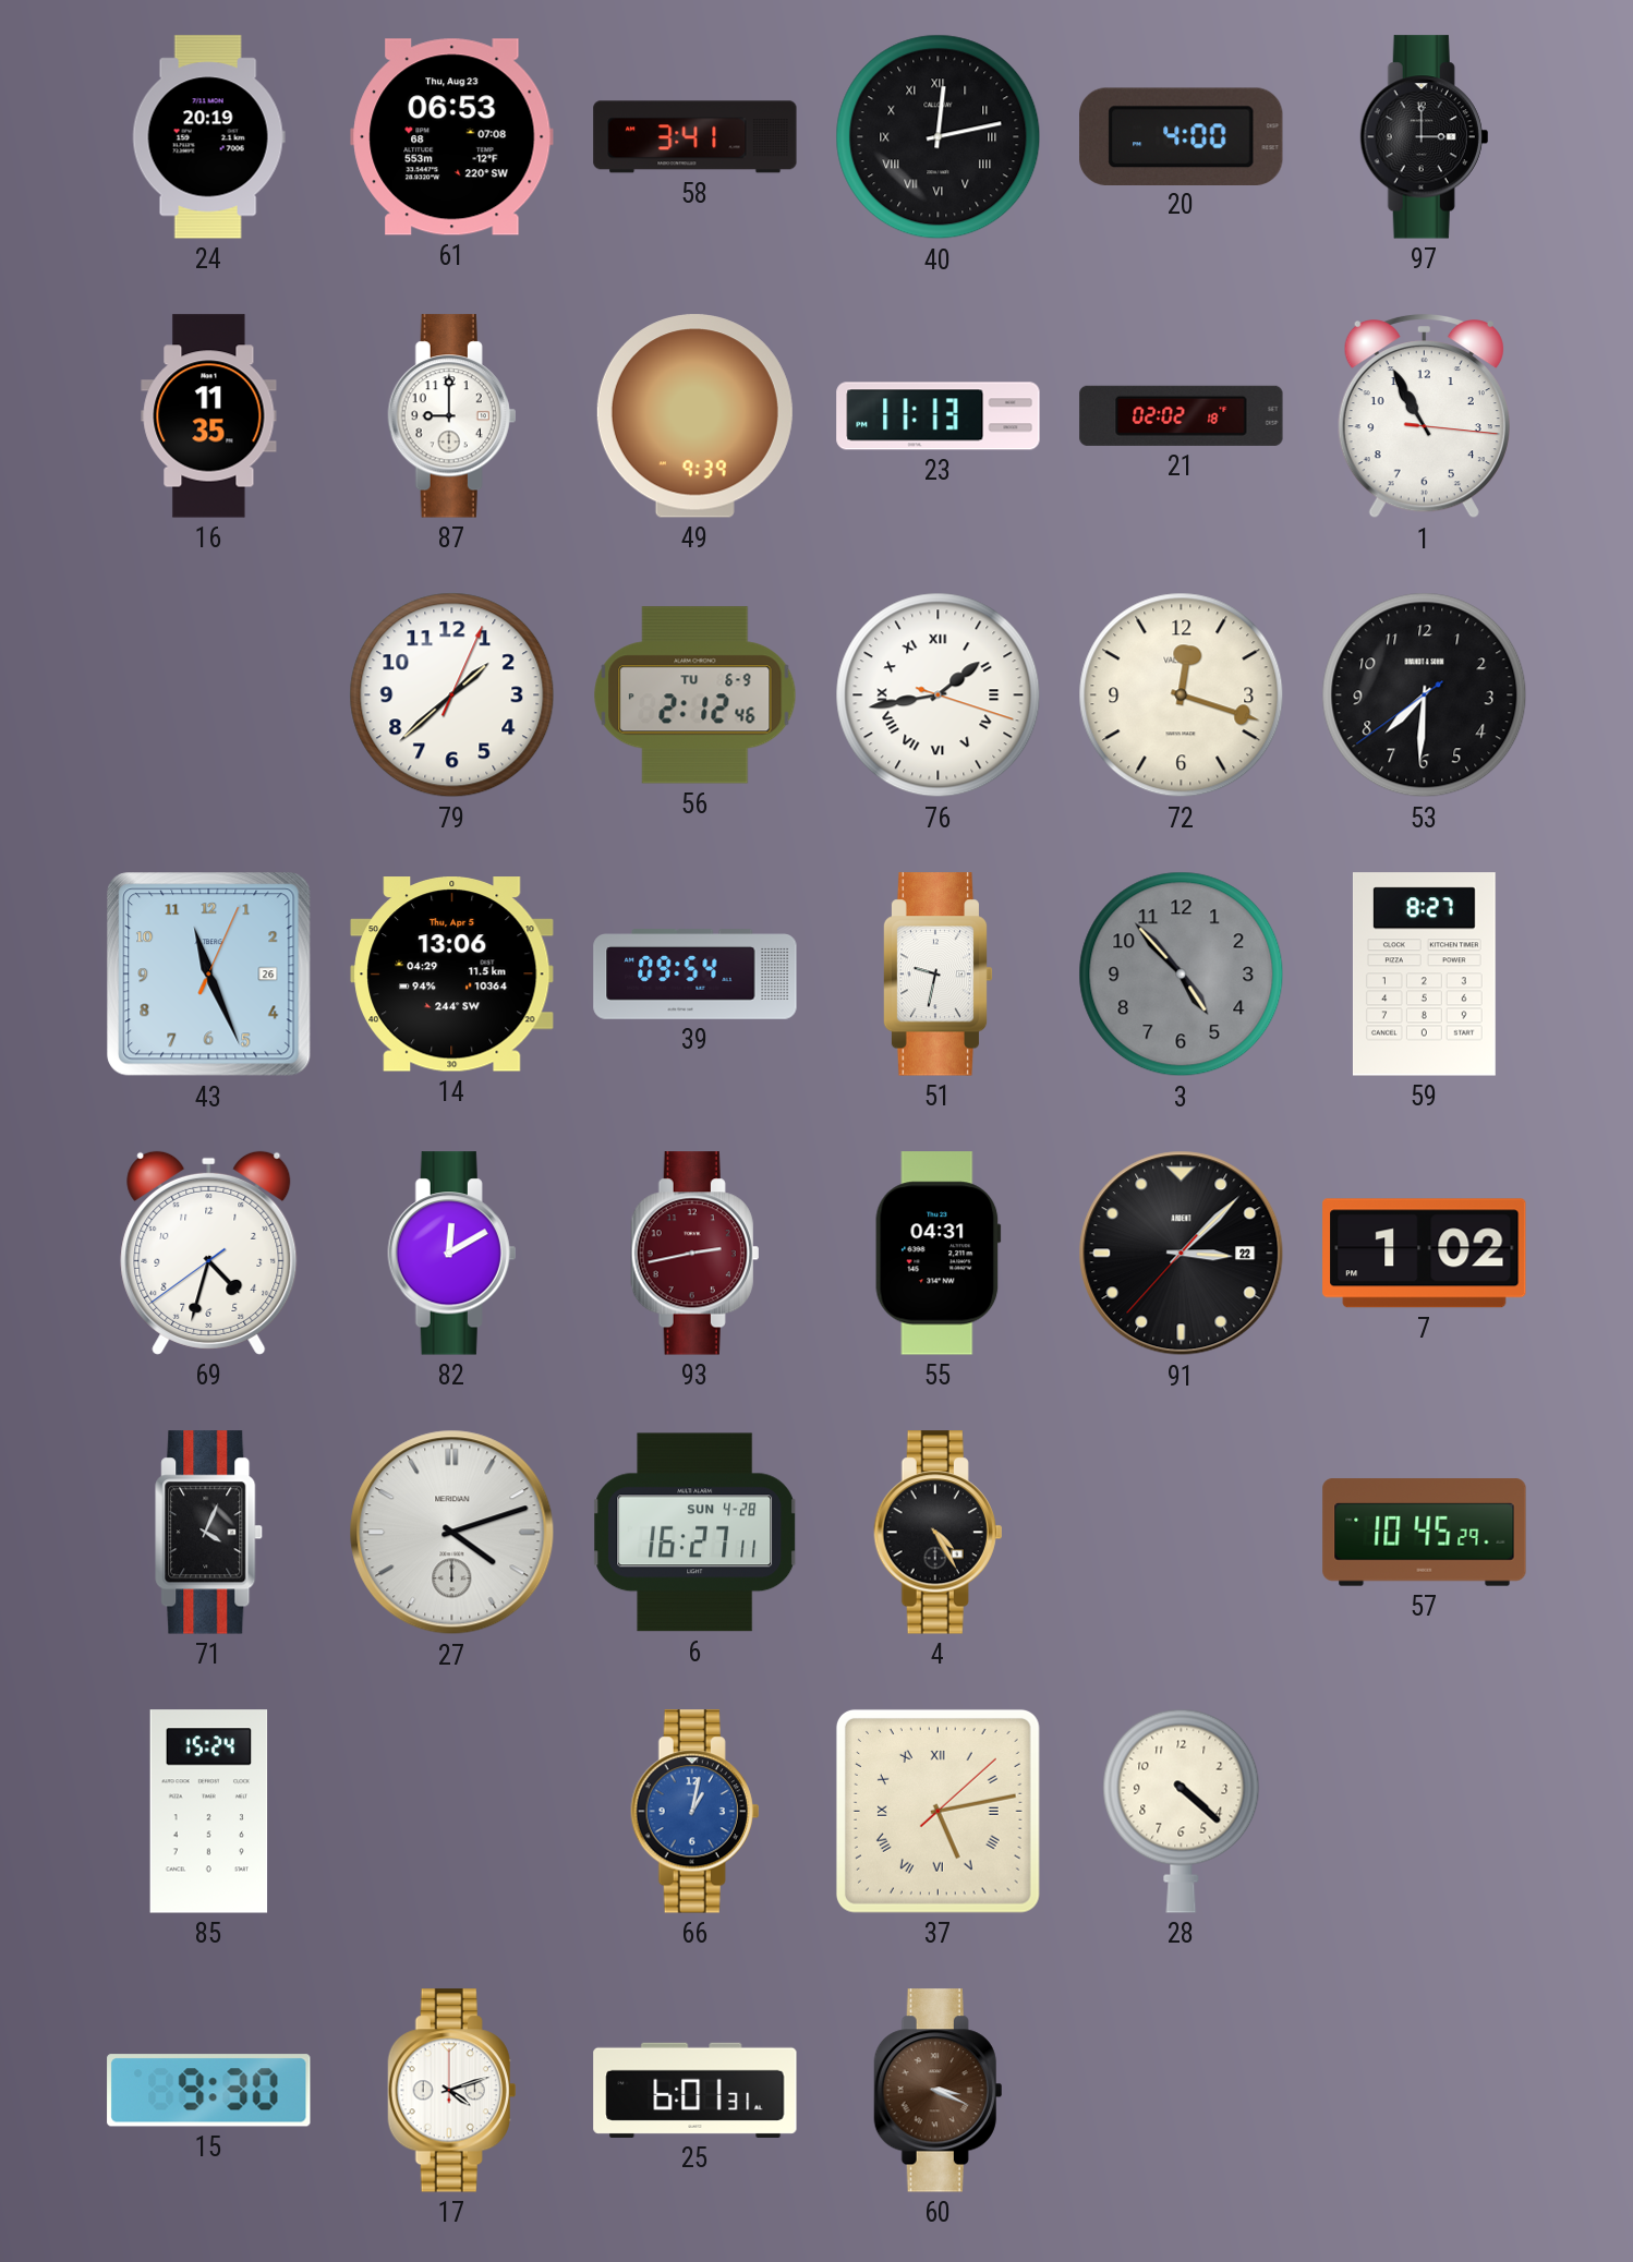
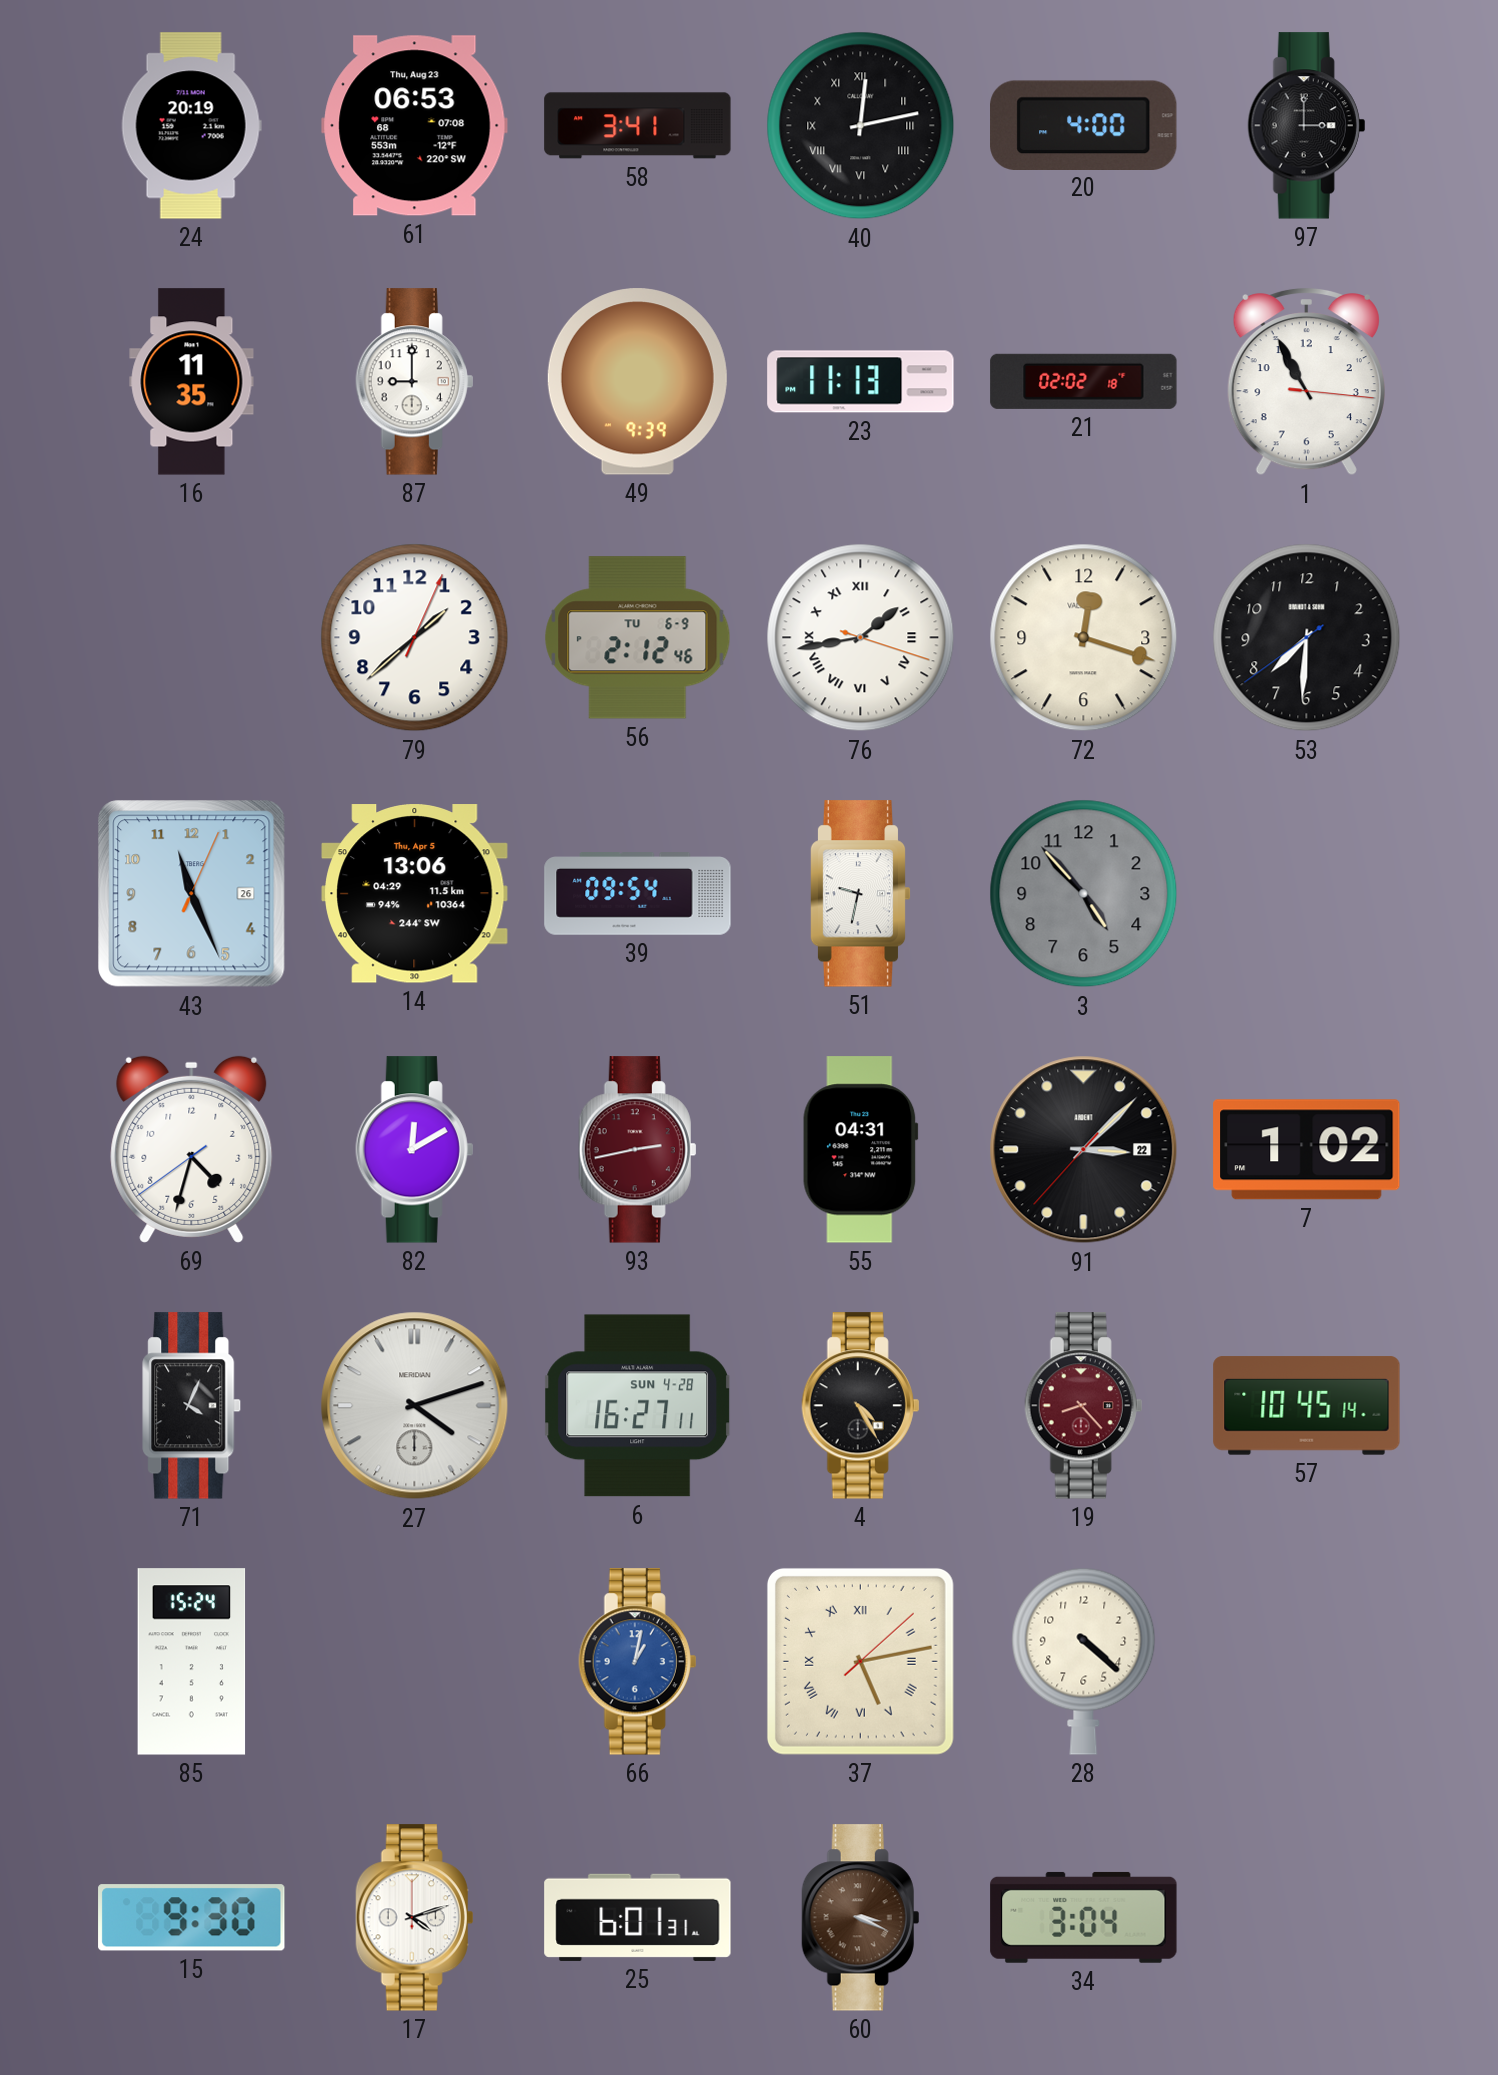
59: 8:27 -> none
19: none -> 8:23
57: 10:45:29 -> 10:45:14
34: none -> 3:04
